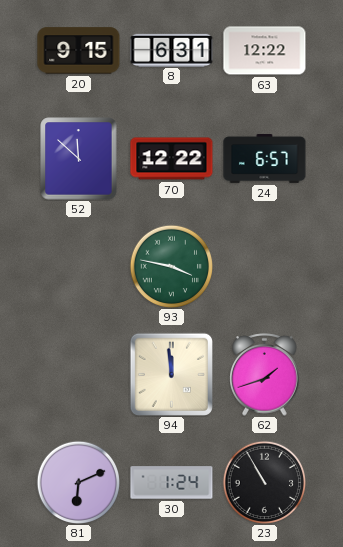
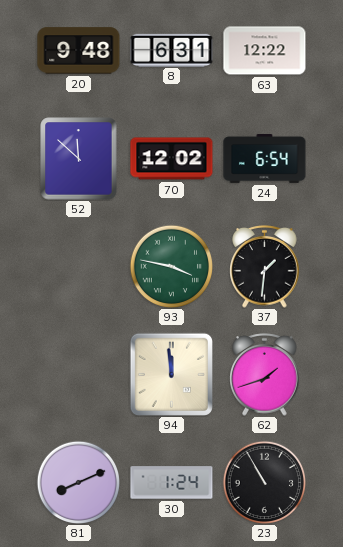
20: 9:15 -> 9:48
70: 12:22 -> 12:02
24: 6:57 -> 6:54
37: none -> 1:31
81: 6:11 -> 8:11
